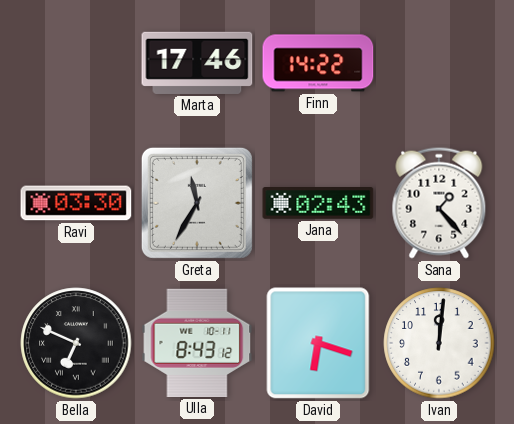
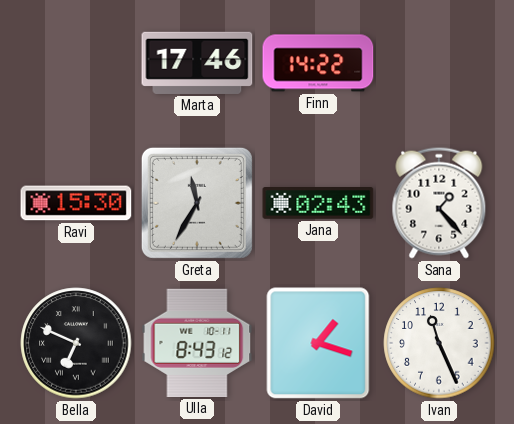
Ravi: 03:30 -> 15:30
David: 6:18 -> 1:18
Ivan: 12:01 -> 11:26
